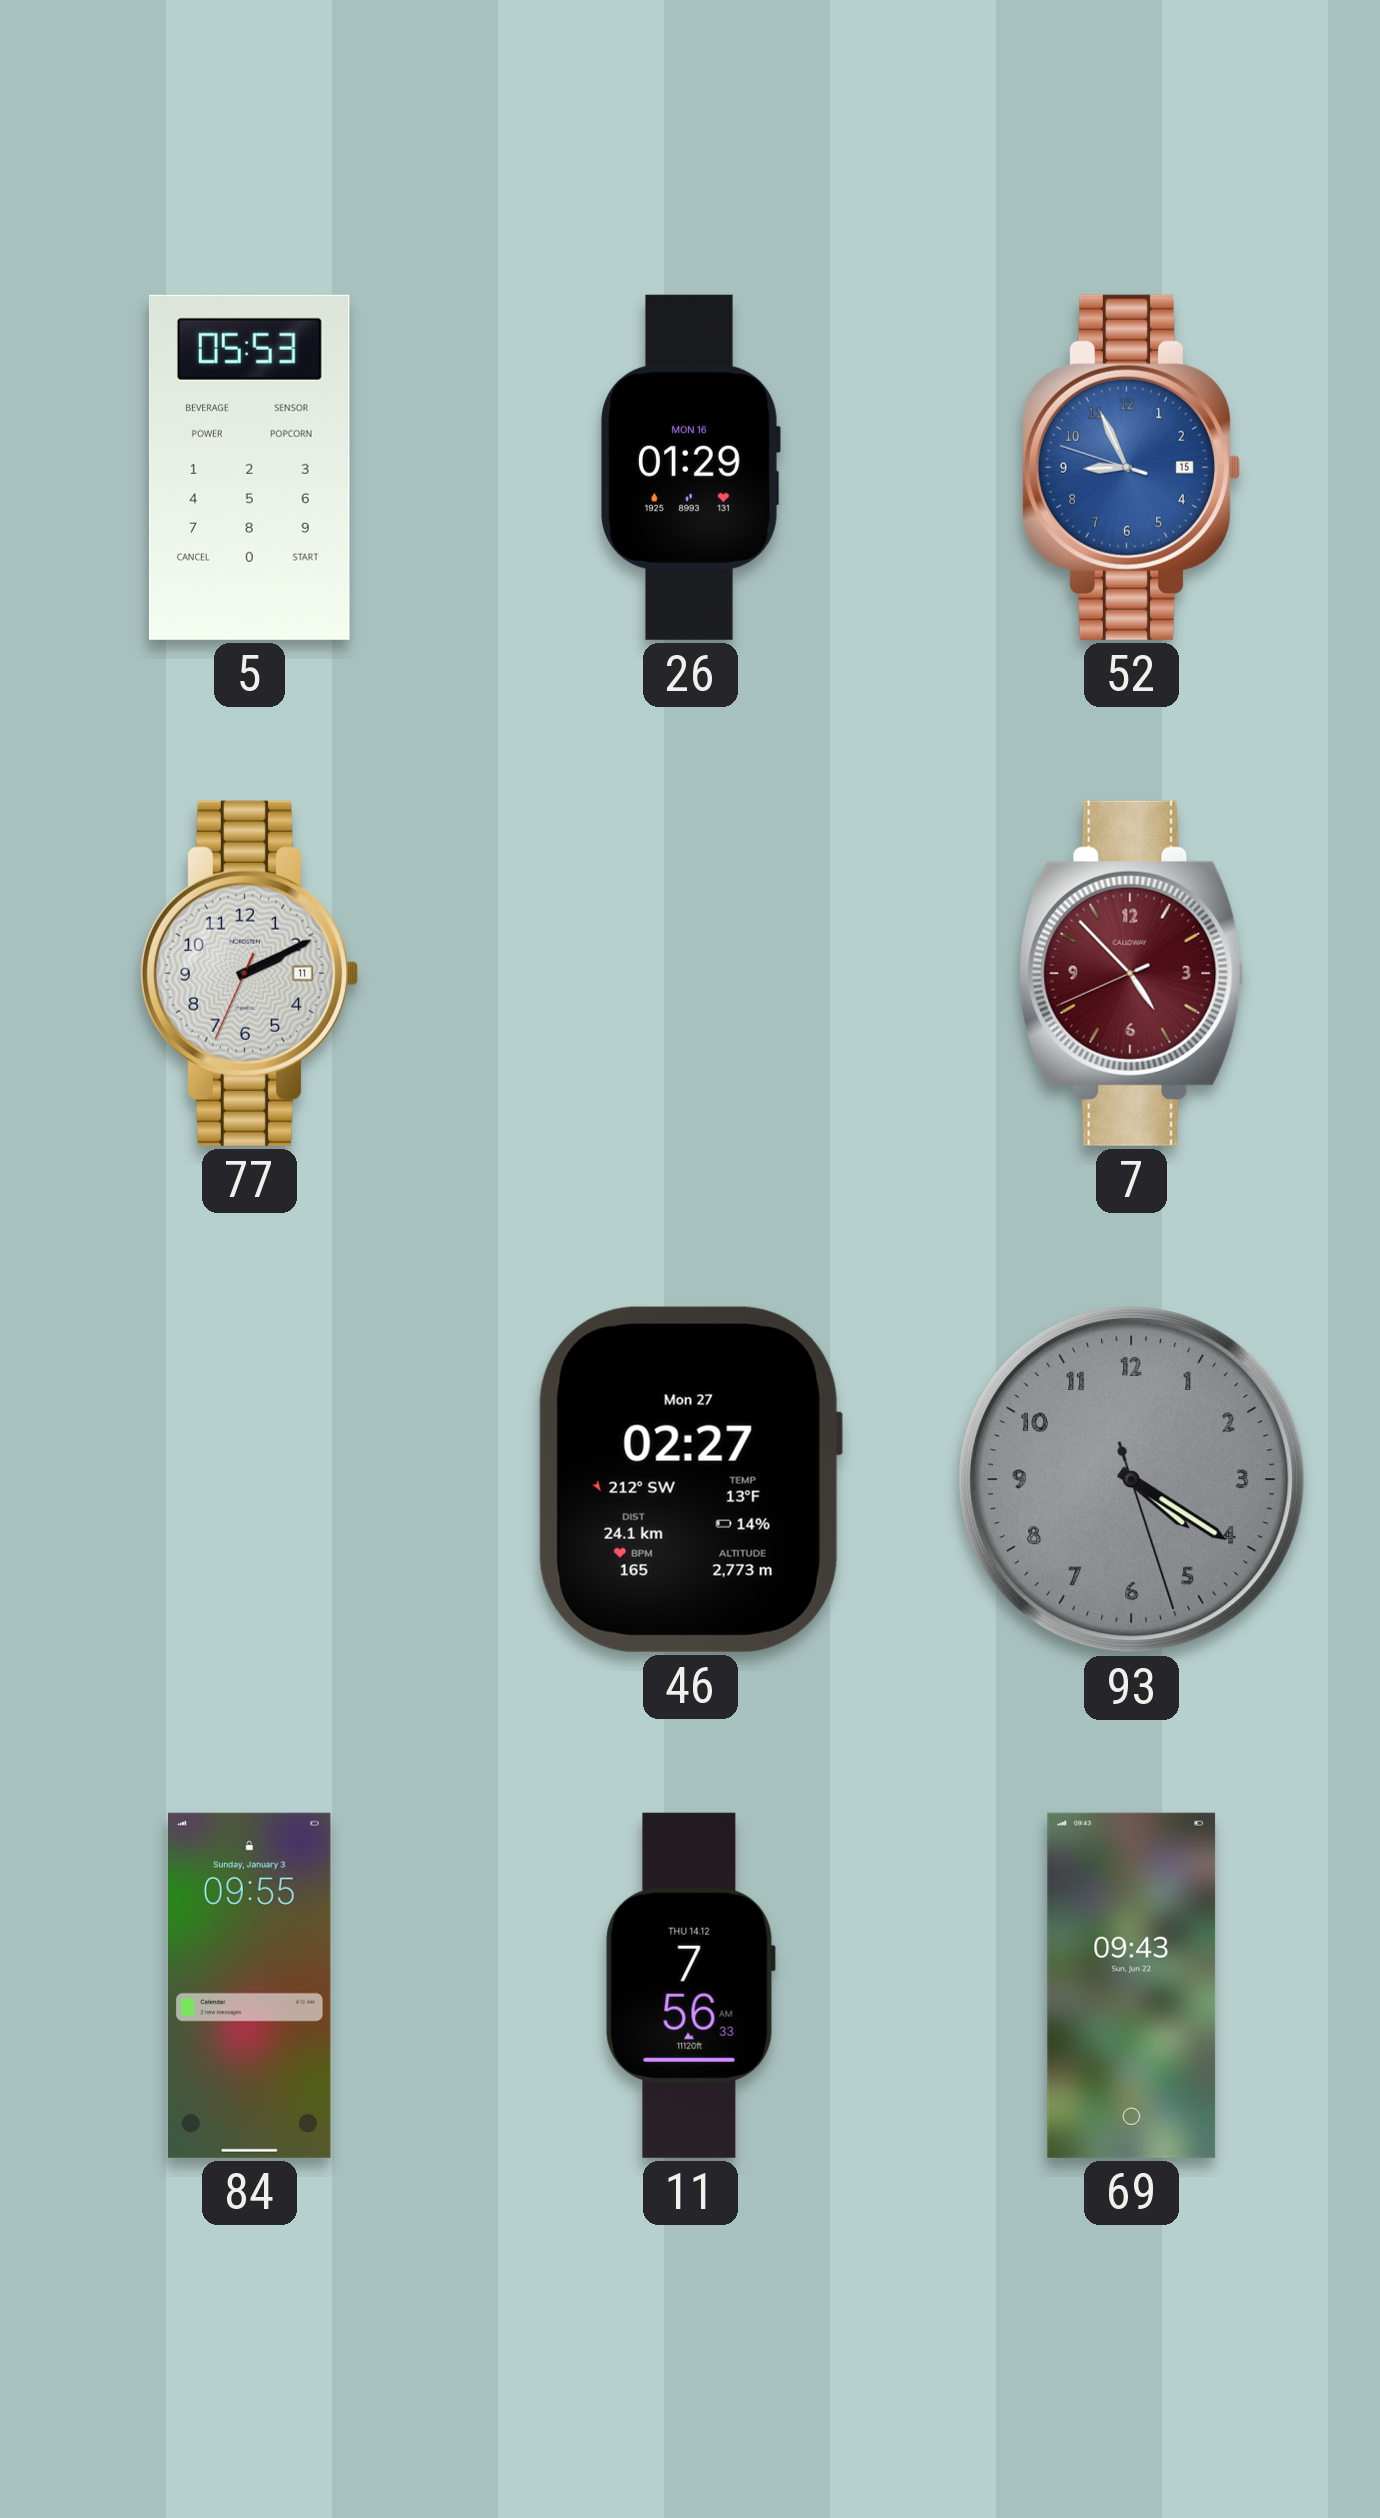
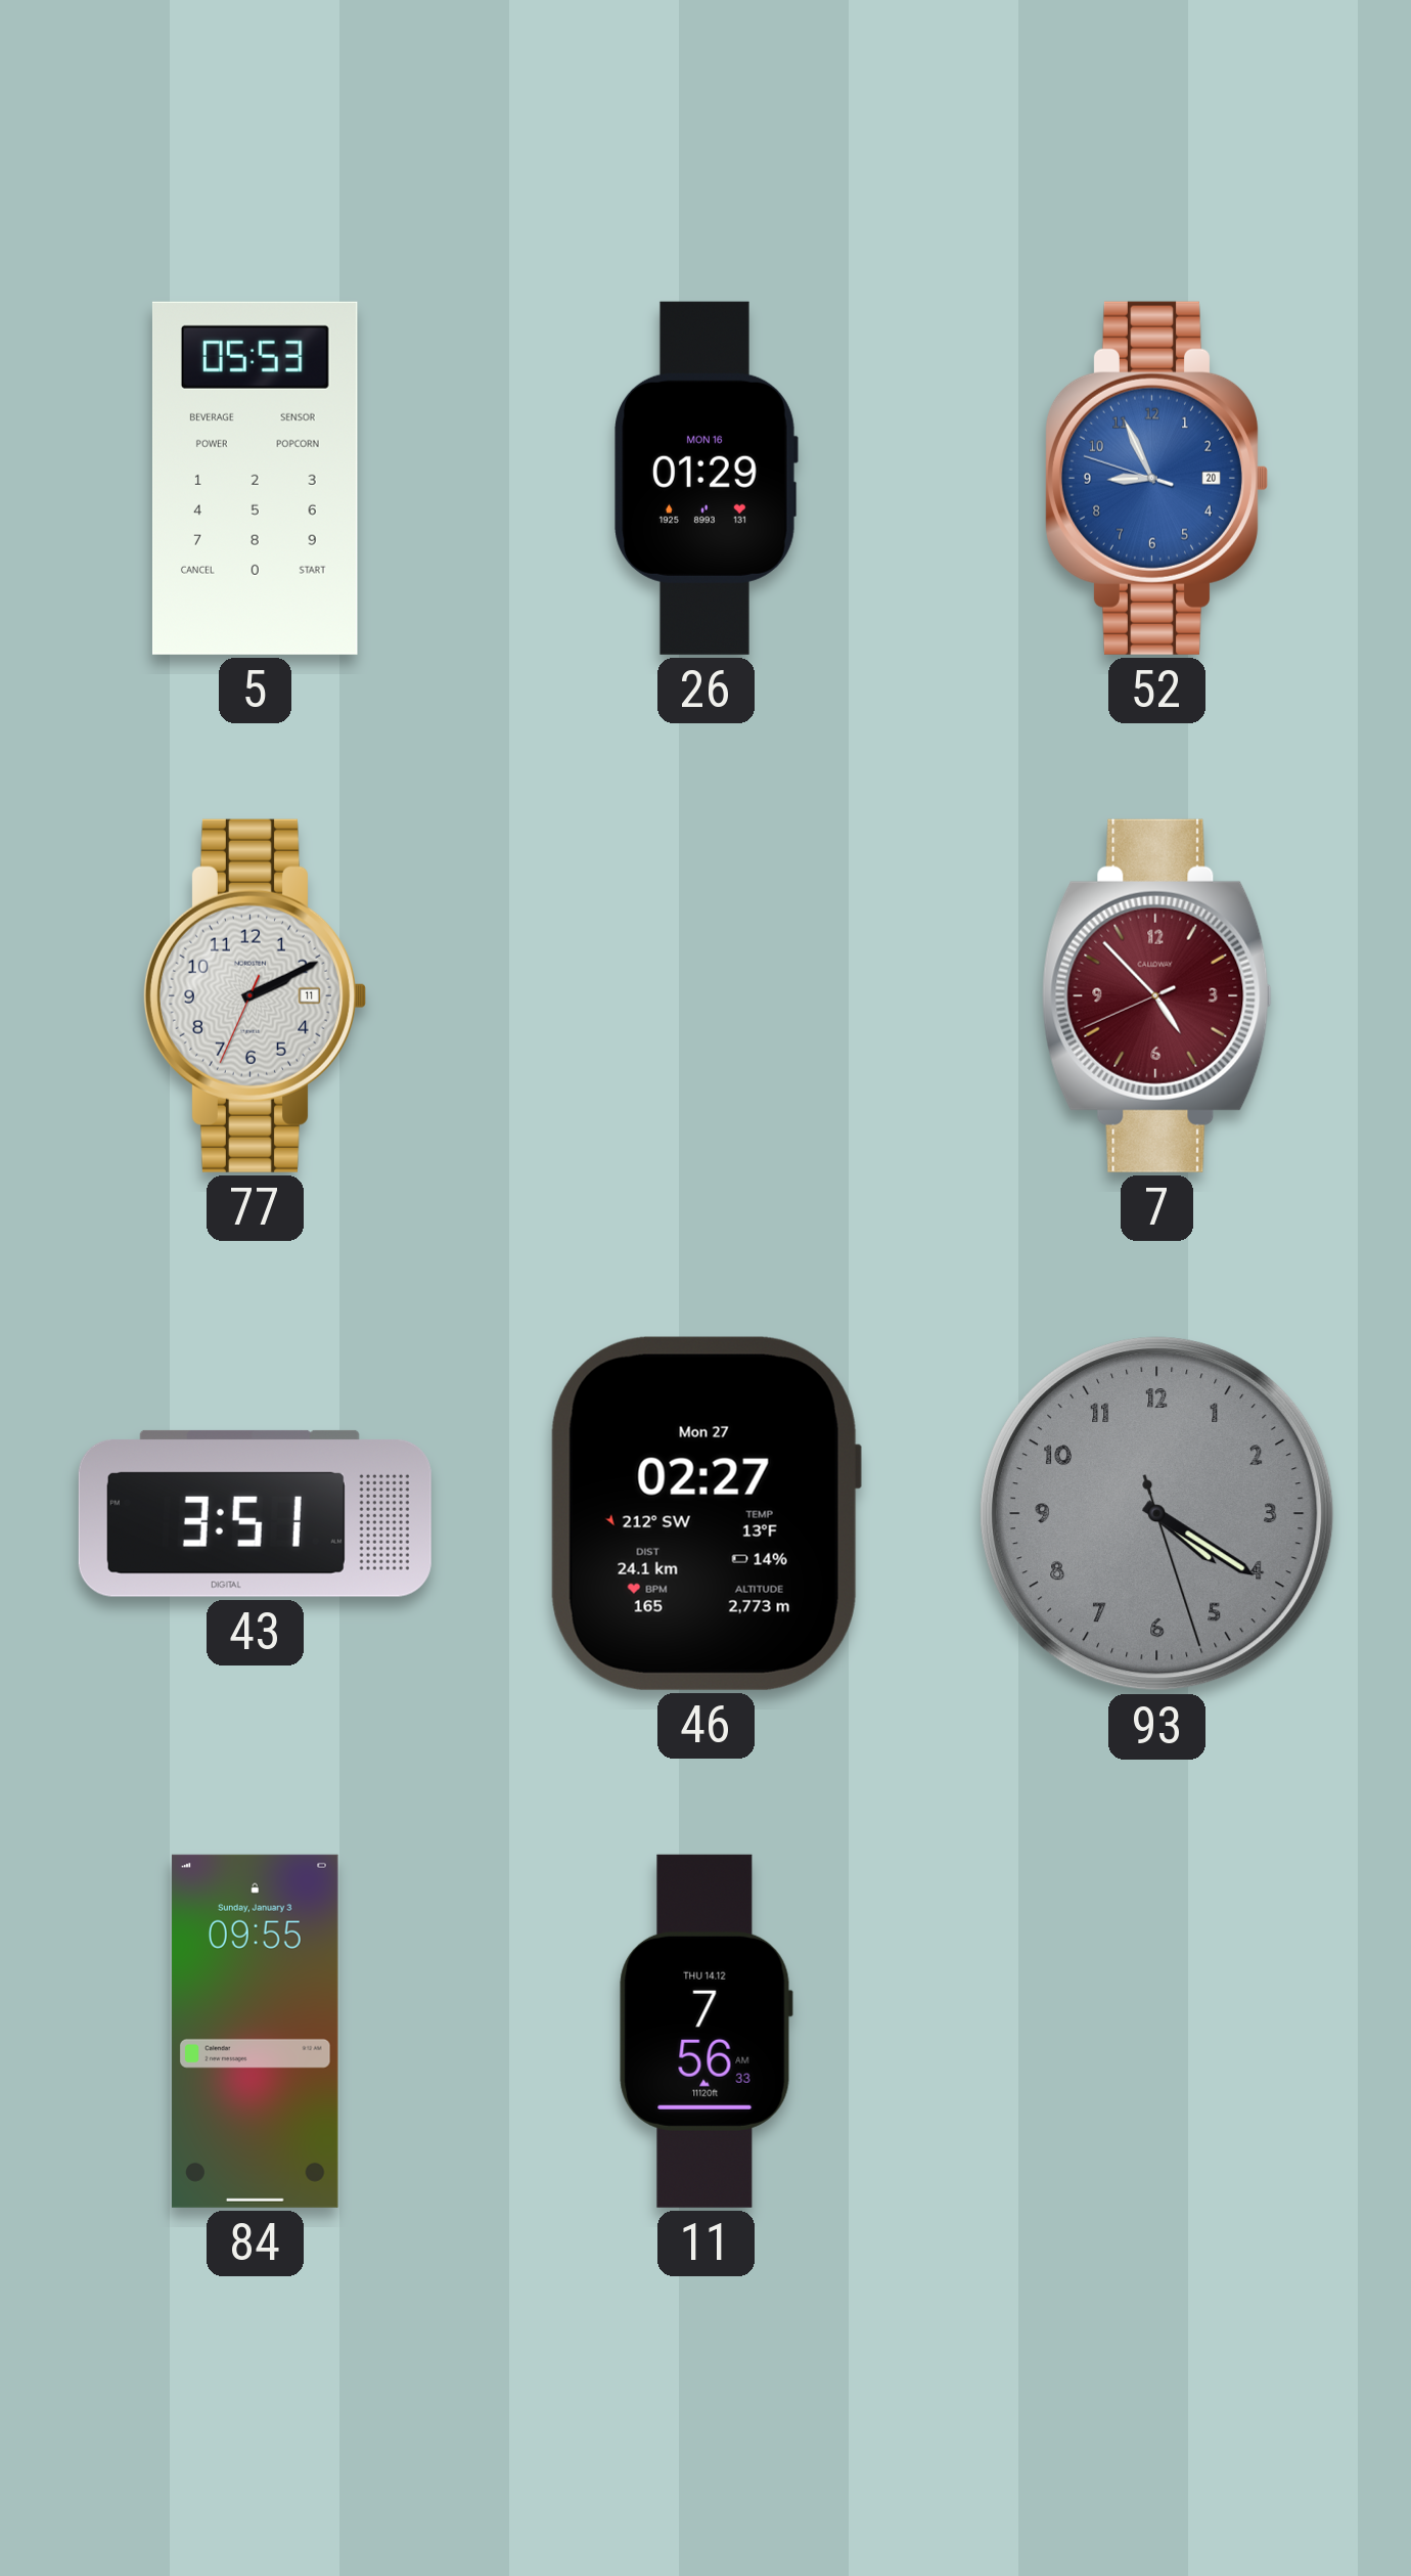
52 date: 15 -> 20
43: none -> 3:51
69: 09:43 -> none
